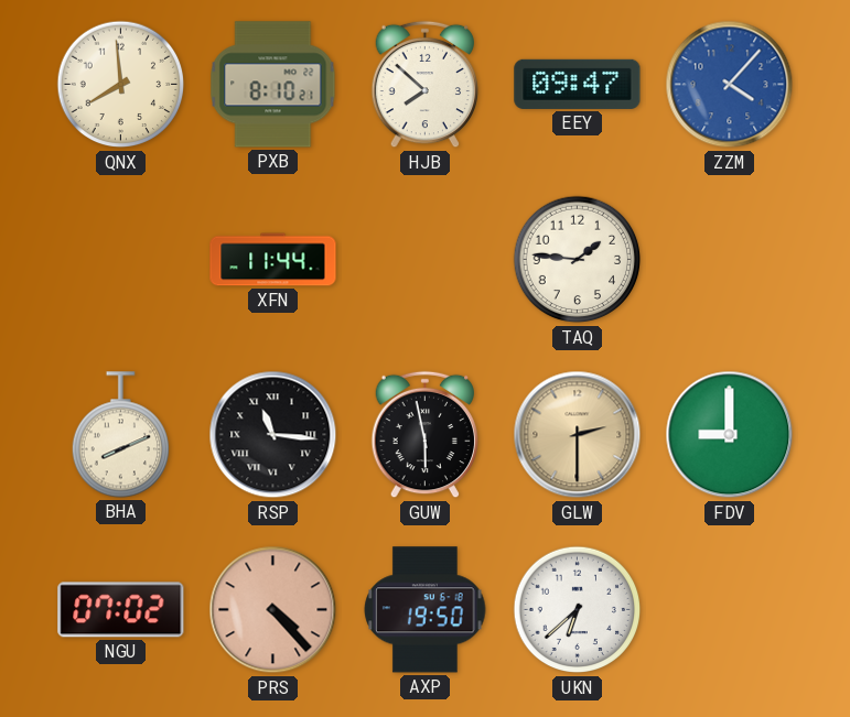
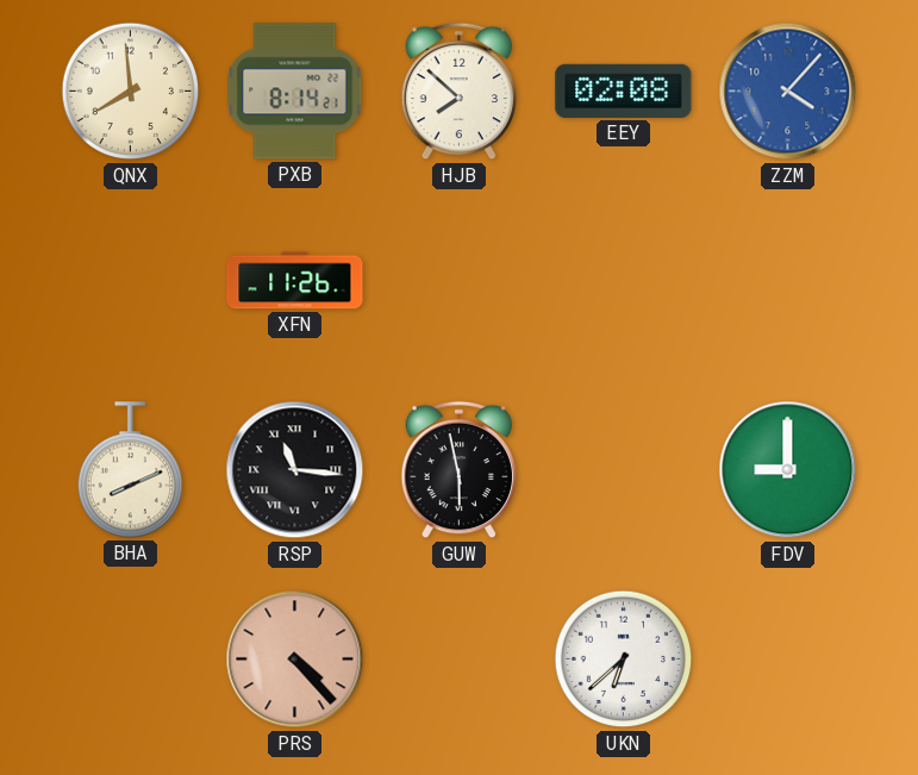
PXB: 8:10 -> 8:14
EEY: 09:47 -> 02:08
XFN: 11:44 -> 11:26
TAQ: 1:46 -> none
GLW: 2:30 -> none
NGU: 07:02 -> none
AXP: 19:50 -> none
